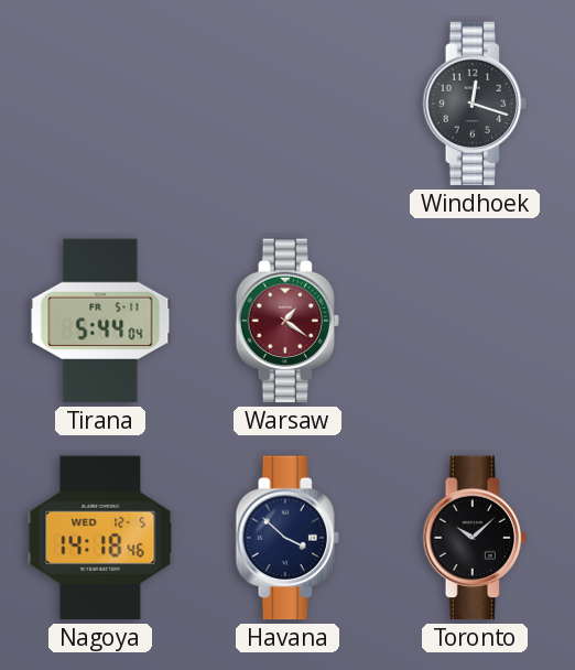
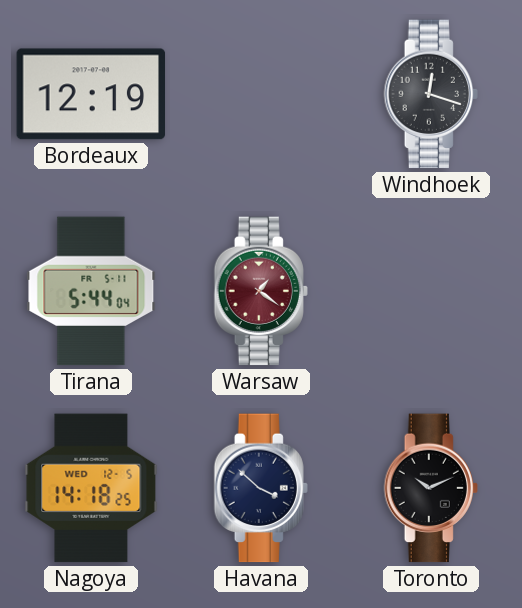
Bordeaux: none -> 12:19
Nagoya: 14:18:46 -> 14:18:25
Toronto: 10:08 -> 10:11
